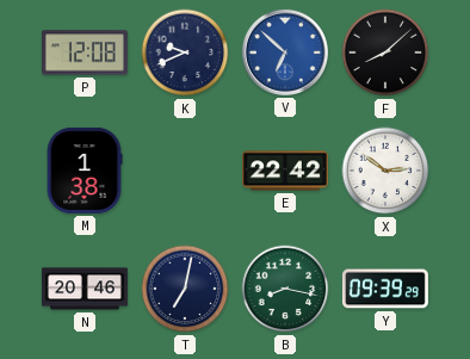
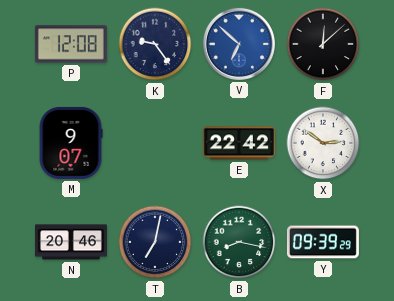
K: 9:41 -> 9:24
F: 8:08 -> 12:08
M: 1:38 -> 9:07
